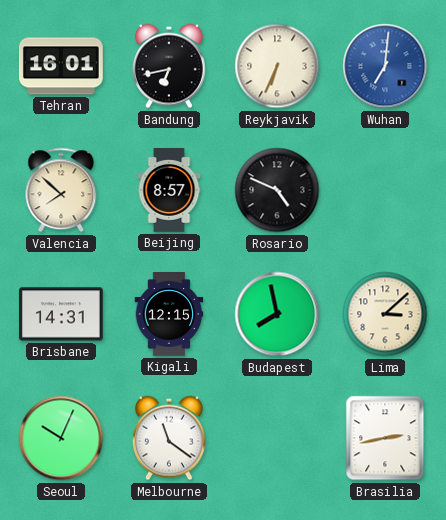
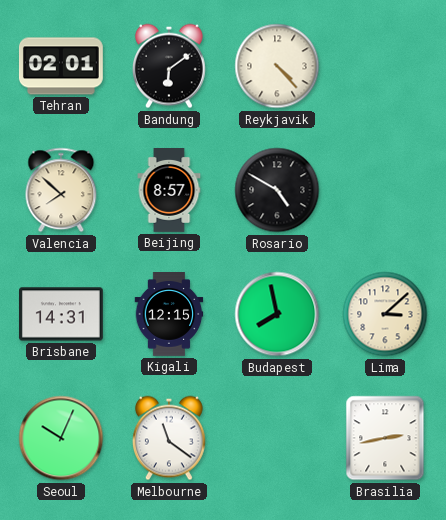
Tehran: 16:01 -> 02:01
Bandung: 6:43 -> 6:09
Reykjavik: 6:34 -> 4:23
Wuhan: 7:01 -> none
Rosario: 4:49 -> 4:50
